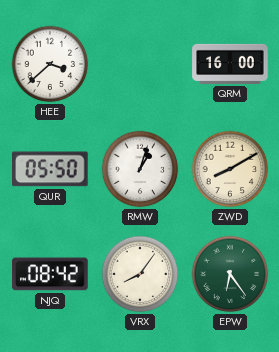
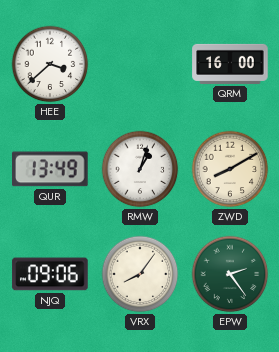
QUR: 05:50 -> 13:49
NJQ: 08:42 -> 09:06
EPW: 6:24 -> 2:24
